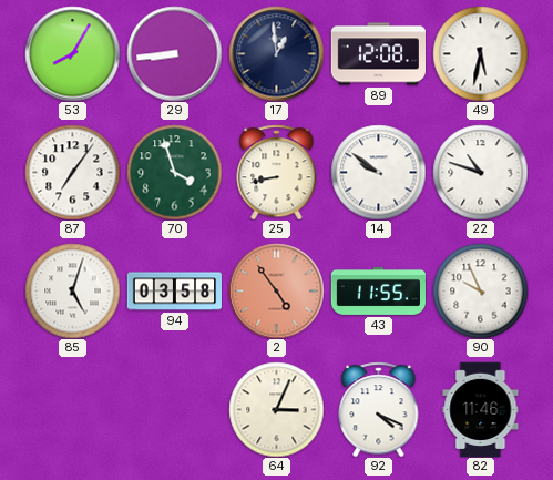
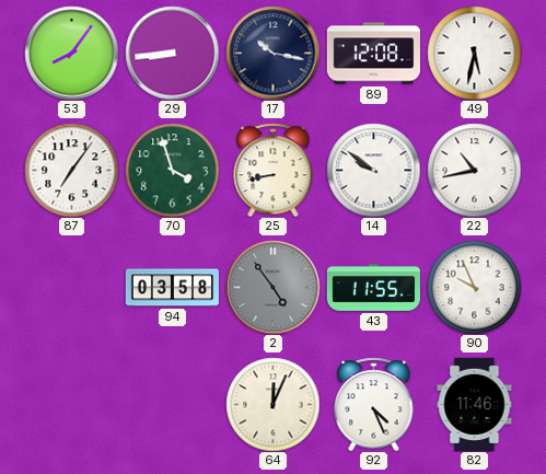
53: 8:05 -> 8:06
17: 12:59 -> 10:17
22: 10:48 -> 10:43
85: 5:03 -> none
2 dial: salmon -> grey
64: 3:04 -> 12:04
92: 4:19 -> 4:26
